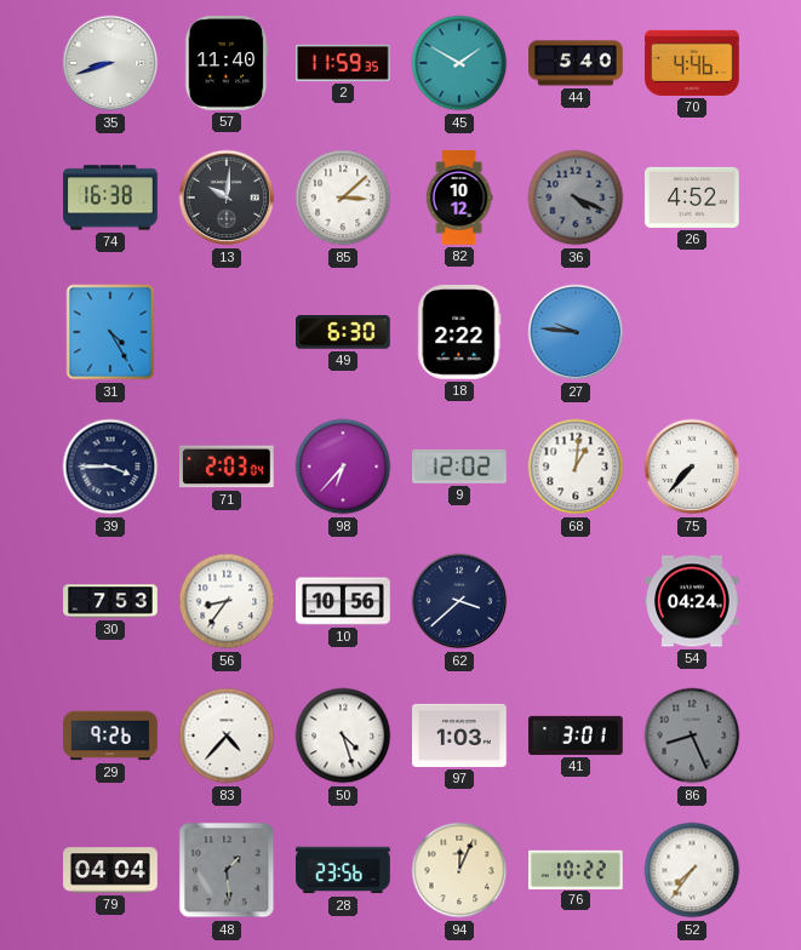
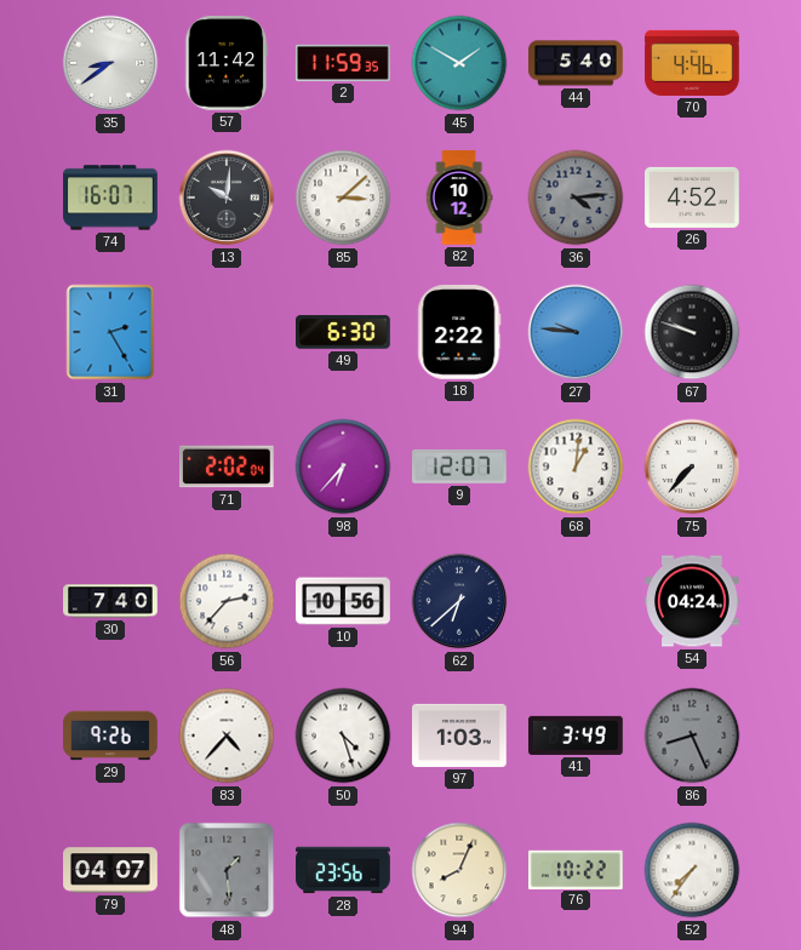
35: 8:42 -> 8:39
57: 11:40 -> 11:42
74: 16:38 -> 16:07
36: 4:19 -> 4:14
31: 4:25 -> 2:25
67: none -> 9:48
39: 3:45 -> none
71: 2:03 -> 2:02
9: 12:02 -> 12:07
30: 7:53 -> 7:40
56: 8:36 -> 2:37
62: 3:38 -> 6:38
41: 3:01 -> 3:49
79: 04:04 -> 04:07
94: 12:04 -> 8:04
